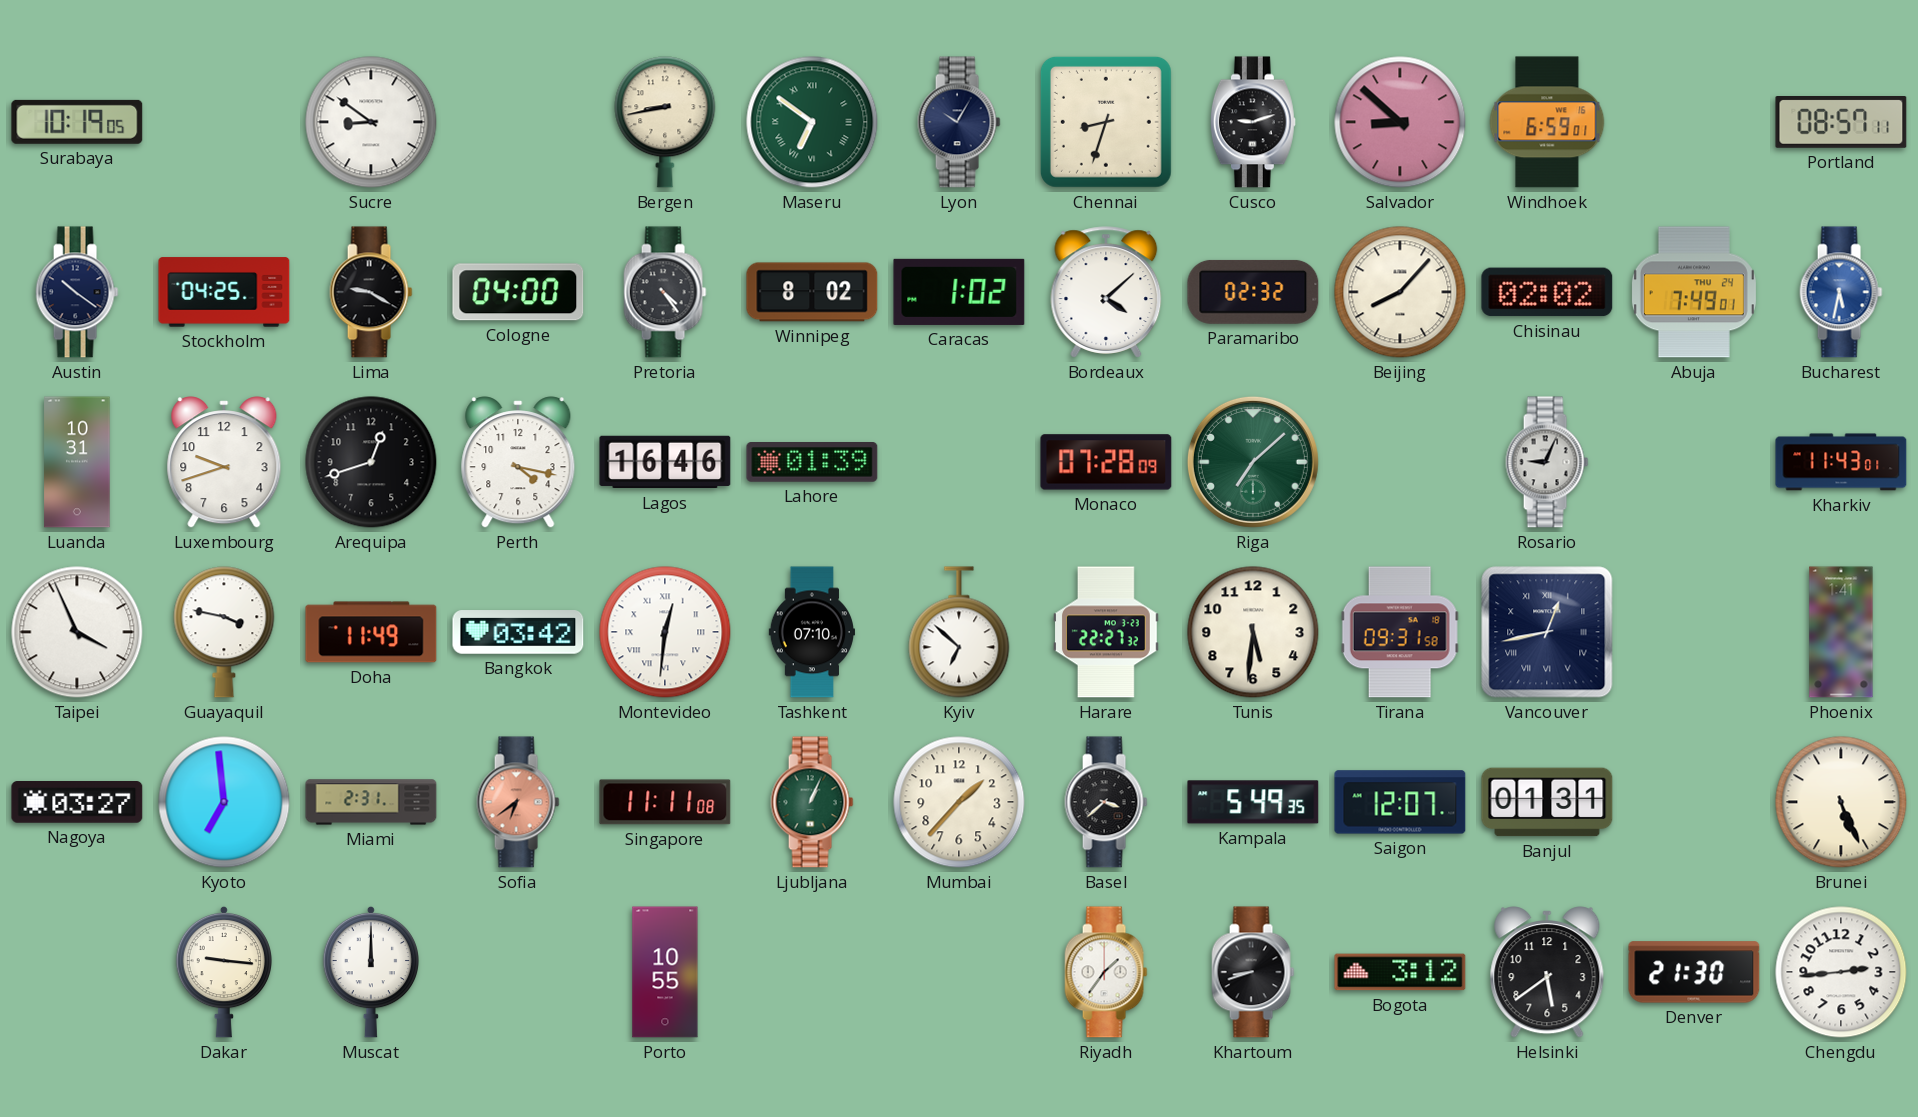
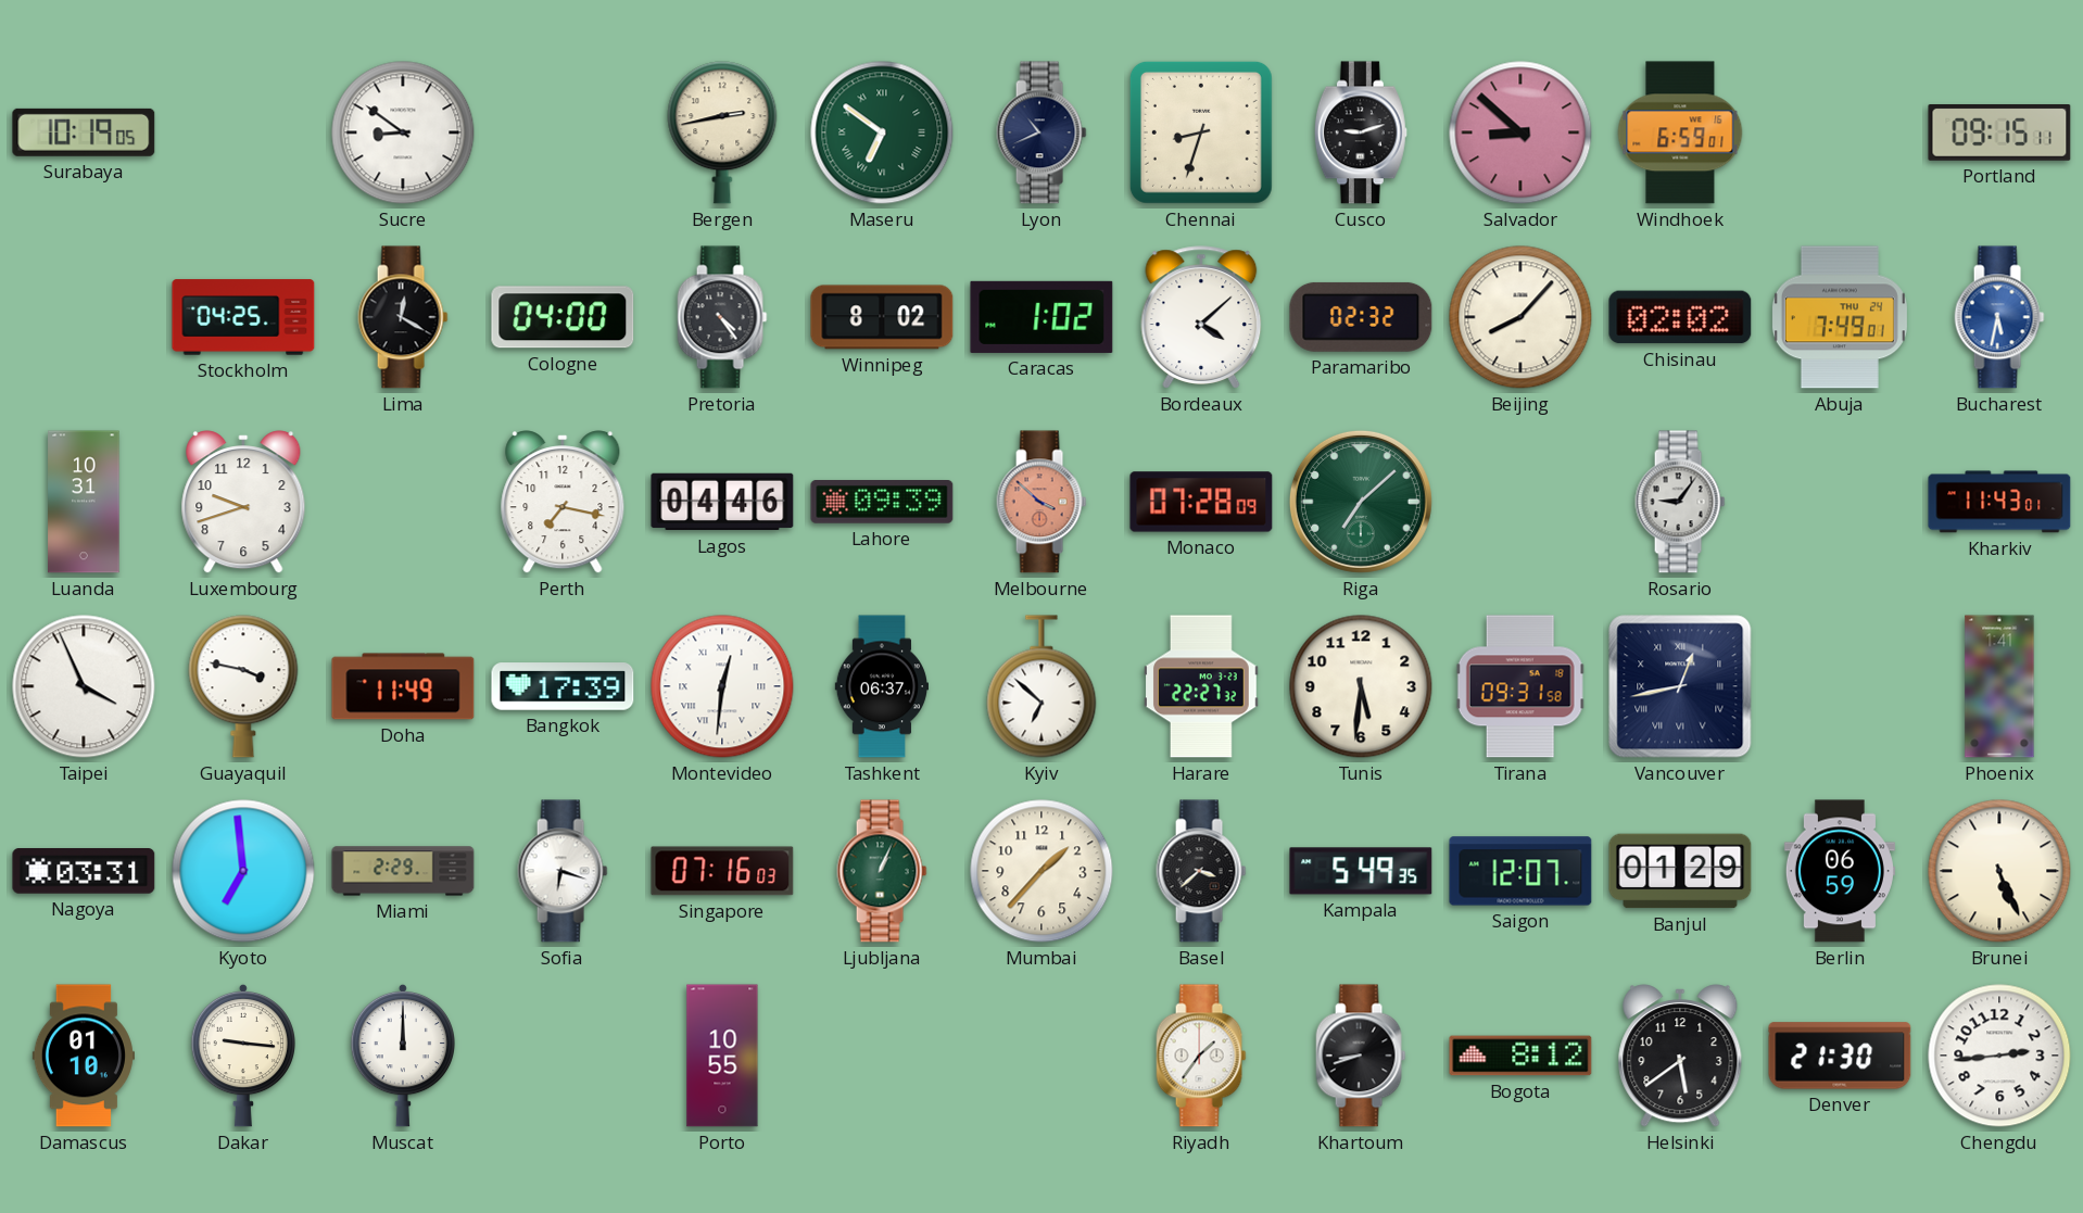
Bergen: 8:43 -> 2:43
Lyon: 10:05 -> 10:41
Portland: 08:57 -> 09:15
Austin: 10:21 -> none
Lima: 9:20 -> 12:20
Arequipa: 12:42 -> none
Perth: 4:17 -> 7:17
Lagos: 16:46 -> 04:46
Lahore: 01:39 -> 09:39
Melbourne: none -> 3:52
Rosario: 9:04 -> 9:06
Bangkok: 03:42 -> 17:39
Tashkent: 07:10 -> 06:37
Nagoya: 03:27 -> 03:31
Miami: 2:31 -> 2:29
Sofia: 6:39 -> 6:18
Sofia dial: salmon -> white
Singapore: 11:11 -> 07:16
Banjul: 01:31 -> 01:29
Berlin: none -> 06:59
Damascus: none -> 01:10
Bogota: 3:12 -> 8:12
